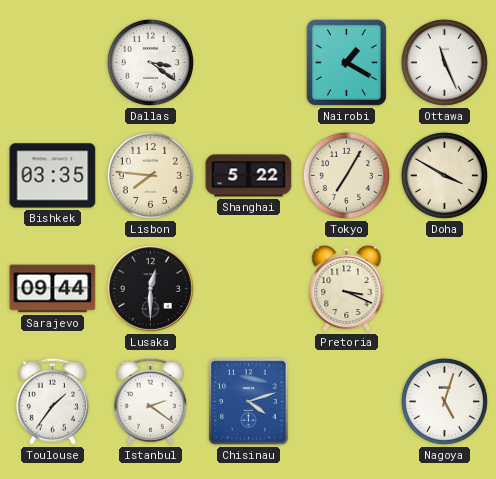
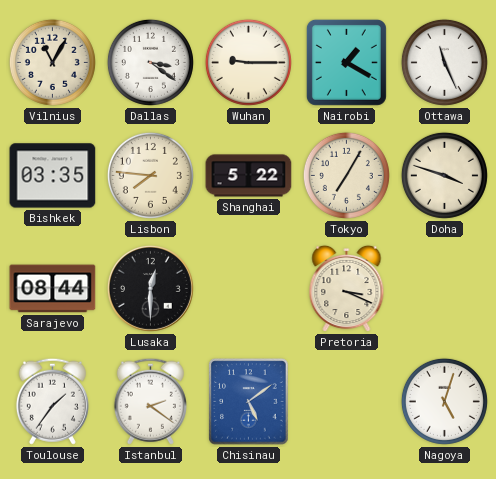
Vilnius: none -> 11:05
Wuhan: none -> 9:15
Doha: 3:50 -> 3:48
Sarajevo: 09:44 -> 08:44
Chisinau: 4:12 -> 5:09
